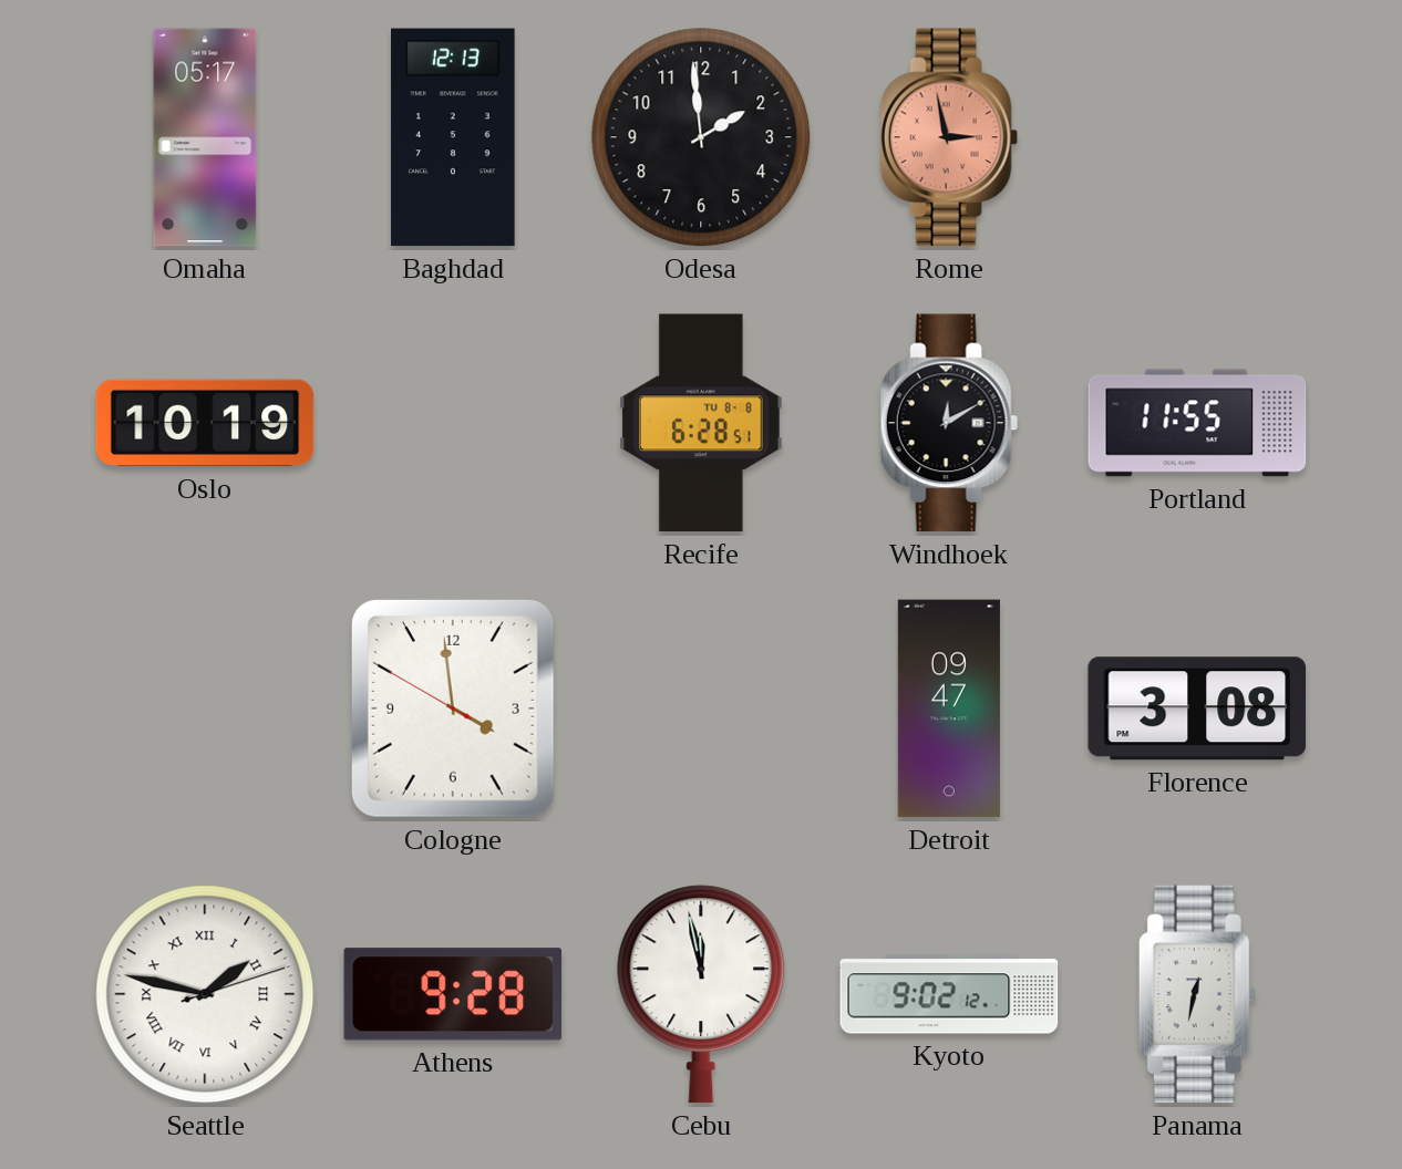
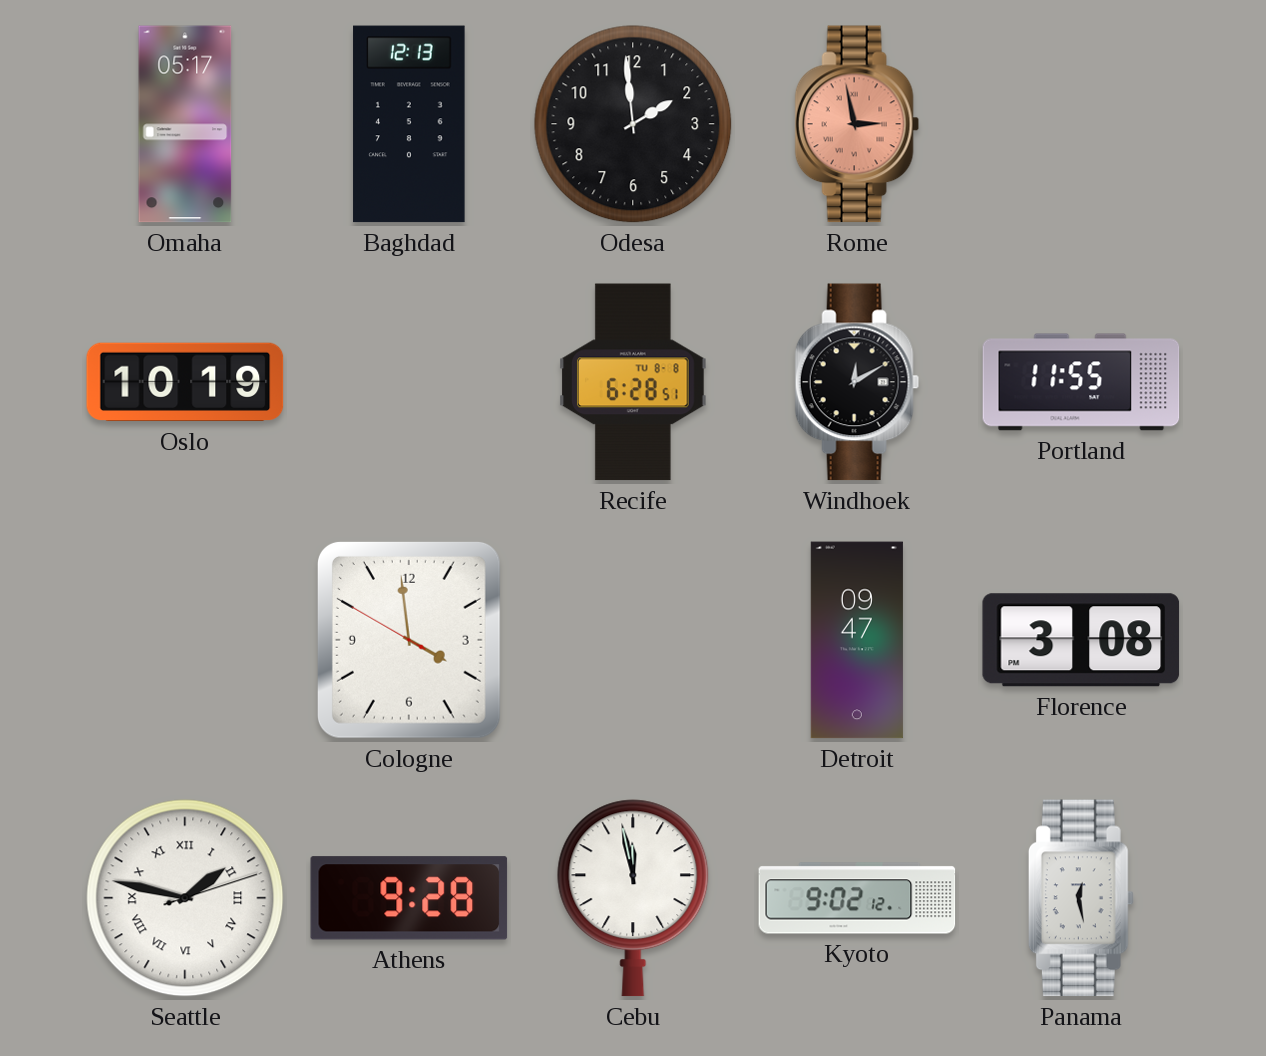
Panama: 12:32 -> 12:28
